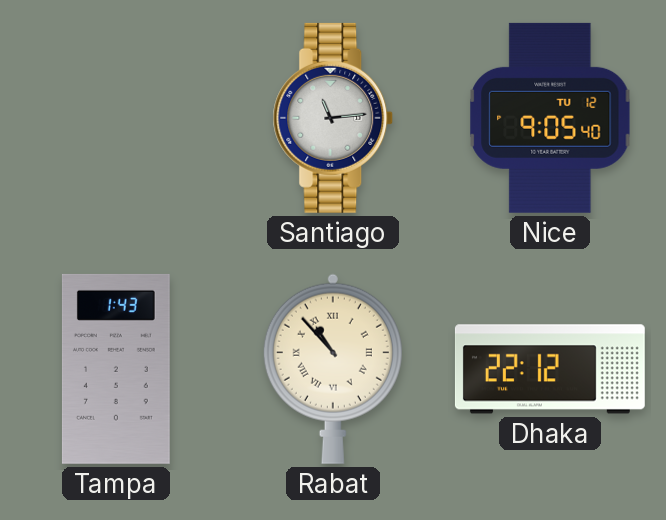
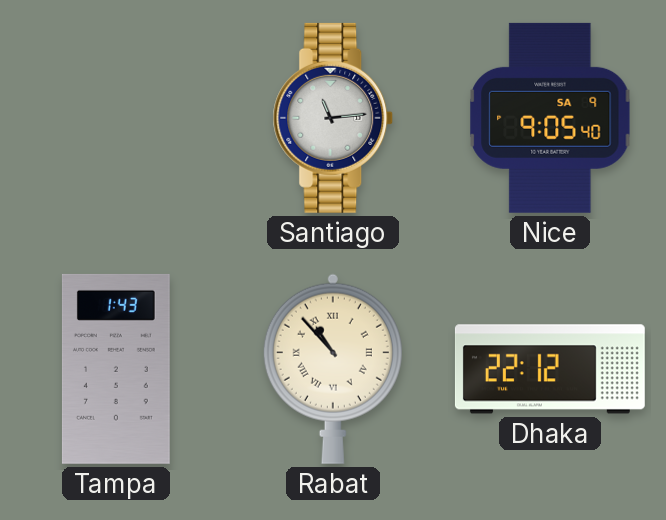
Nice date: TU 12 -> SA 9
